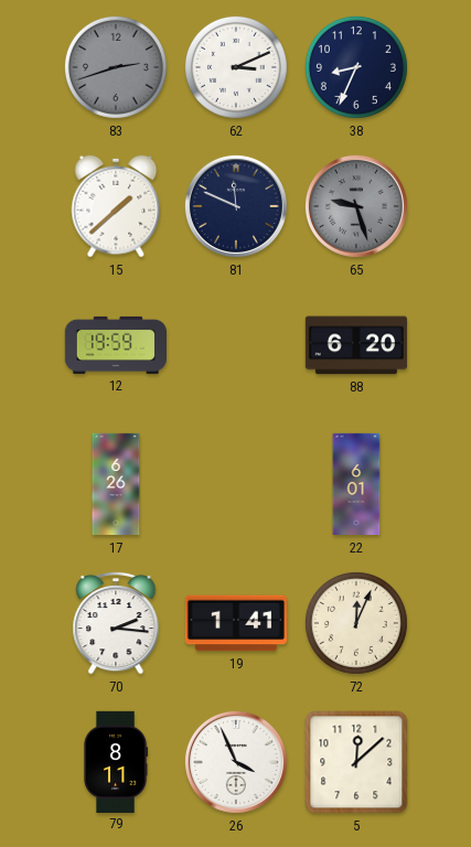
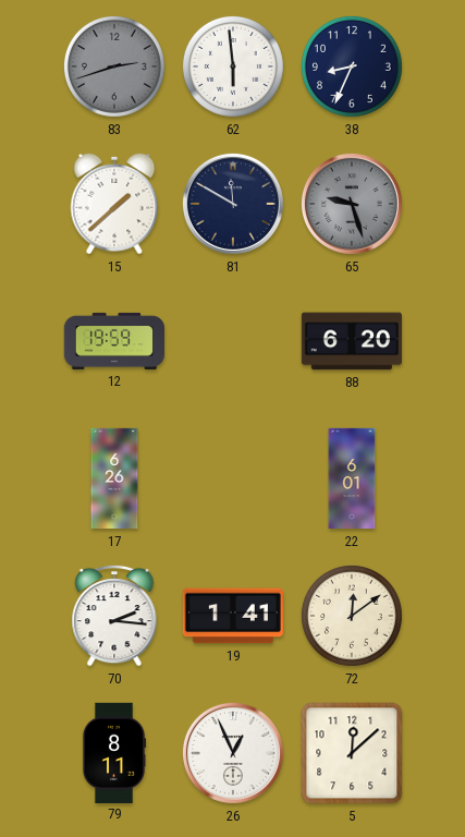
62: 3:11 -> 5:59
81: 11:49 -> 11:50
72: 12:04 -> 12:09
26: 3:56 -> 12:56
